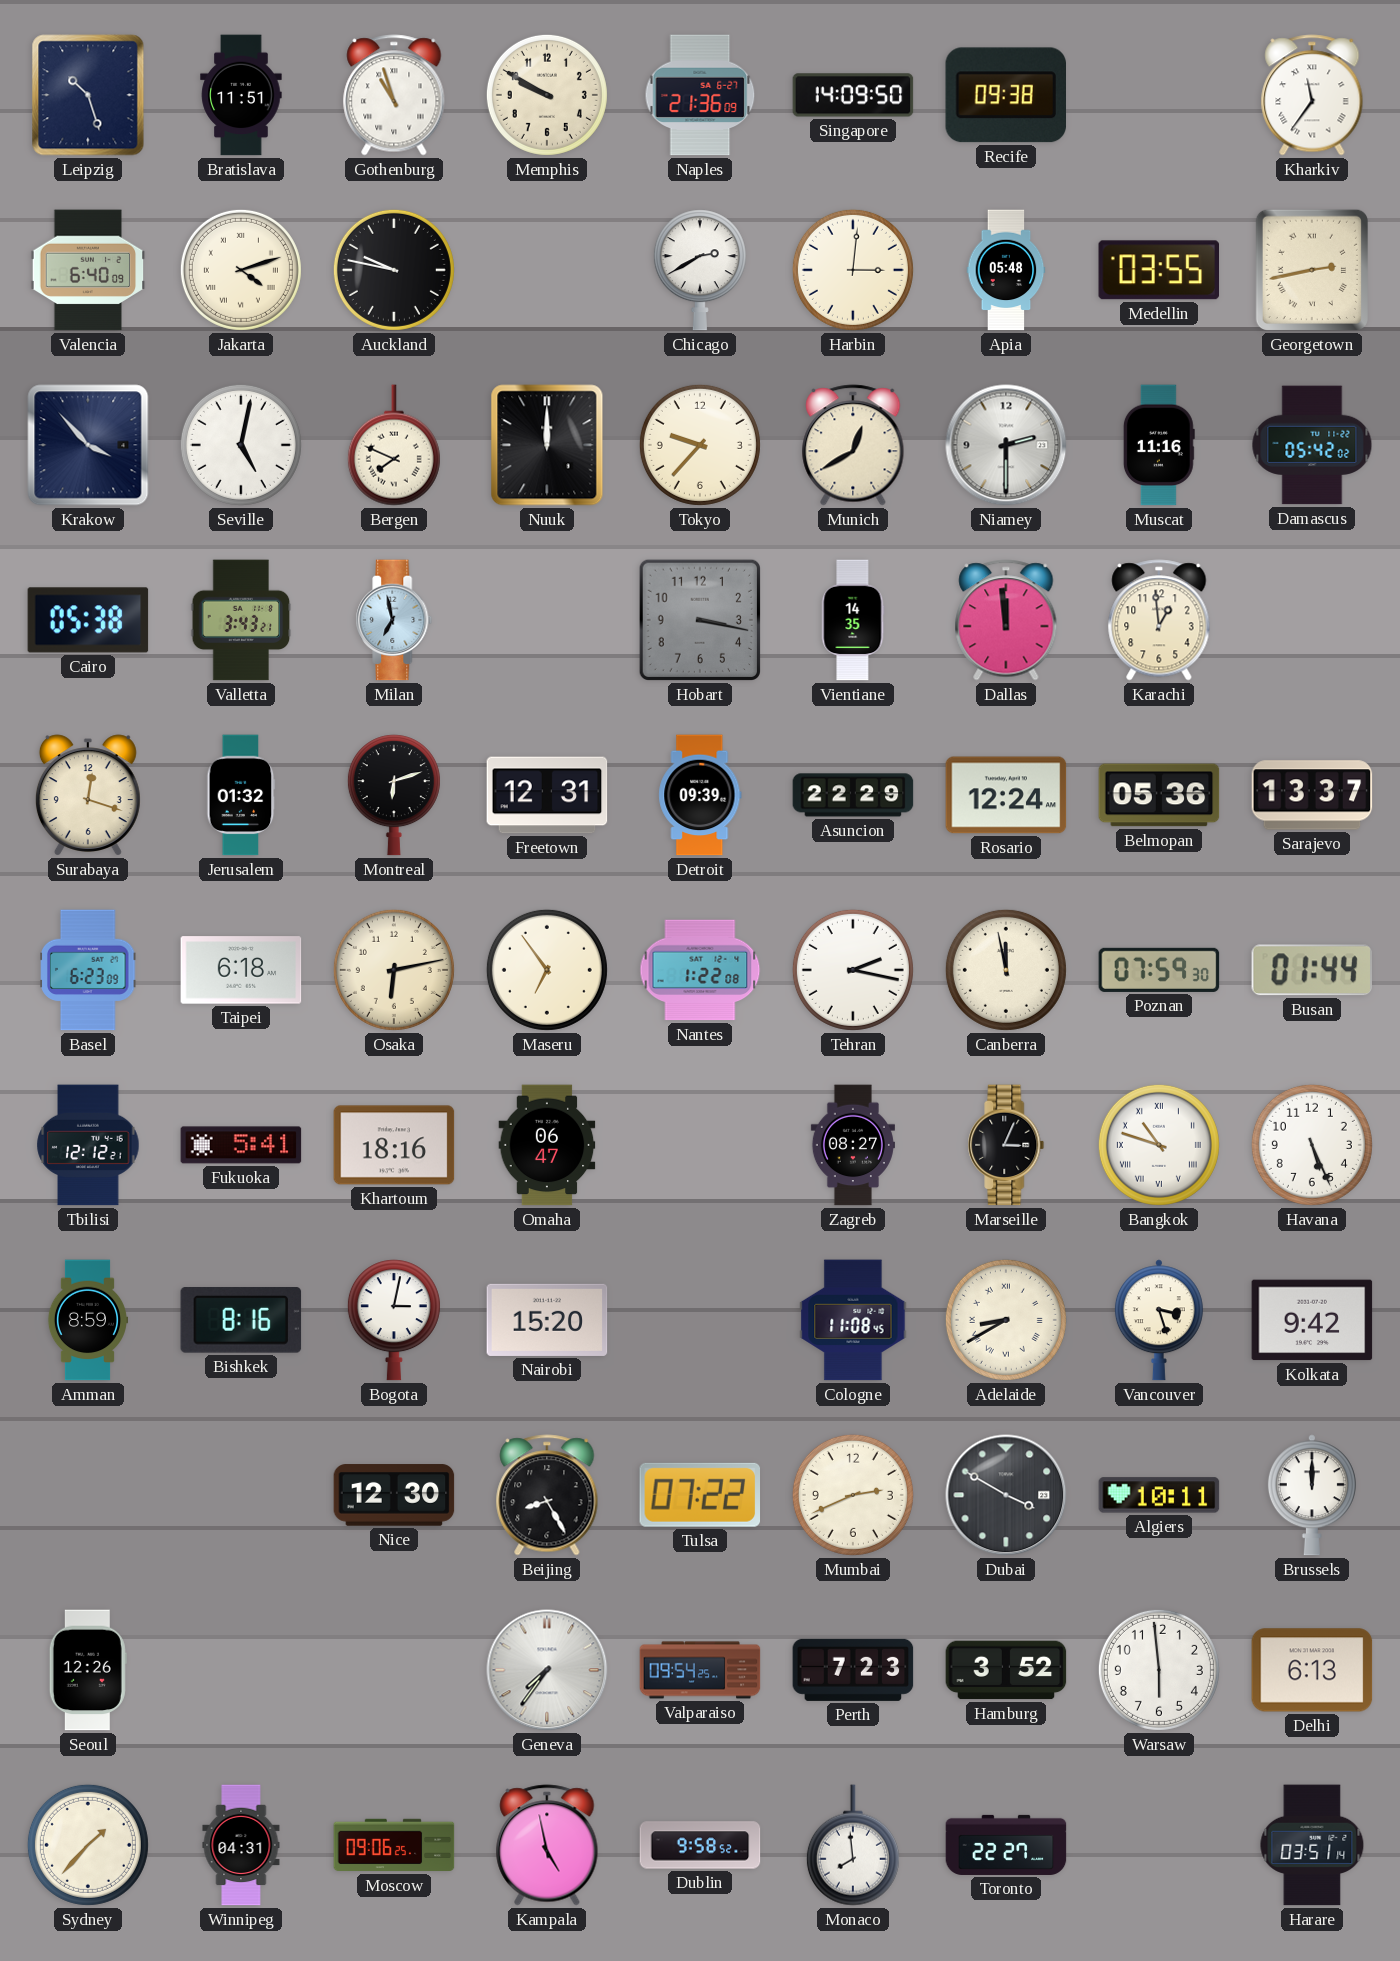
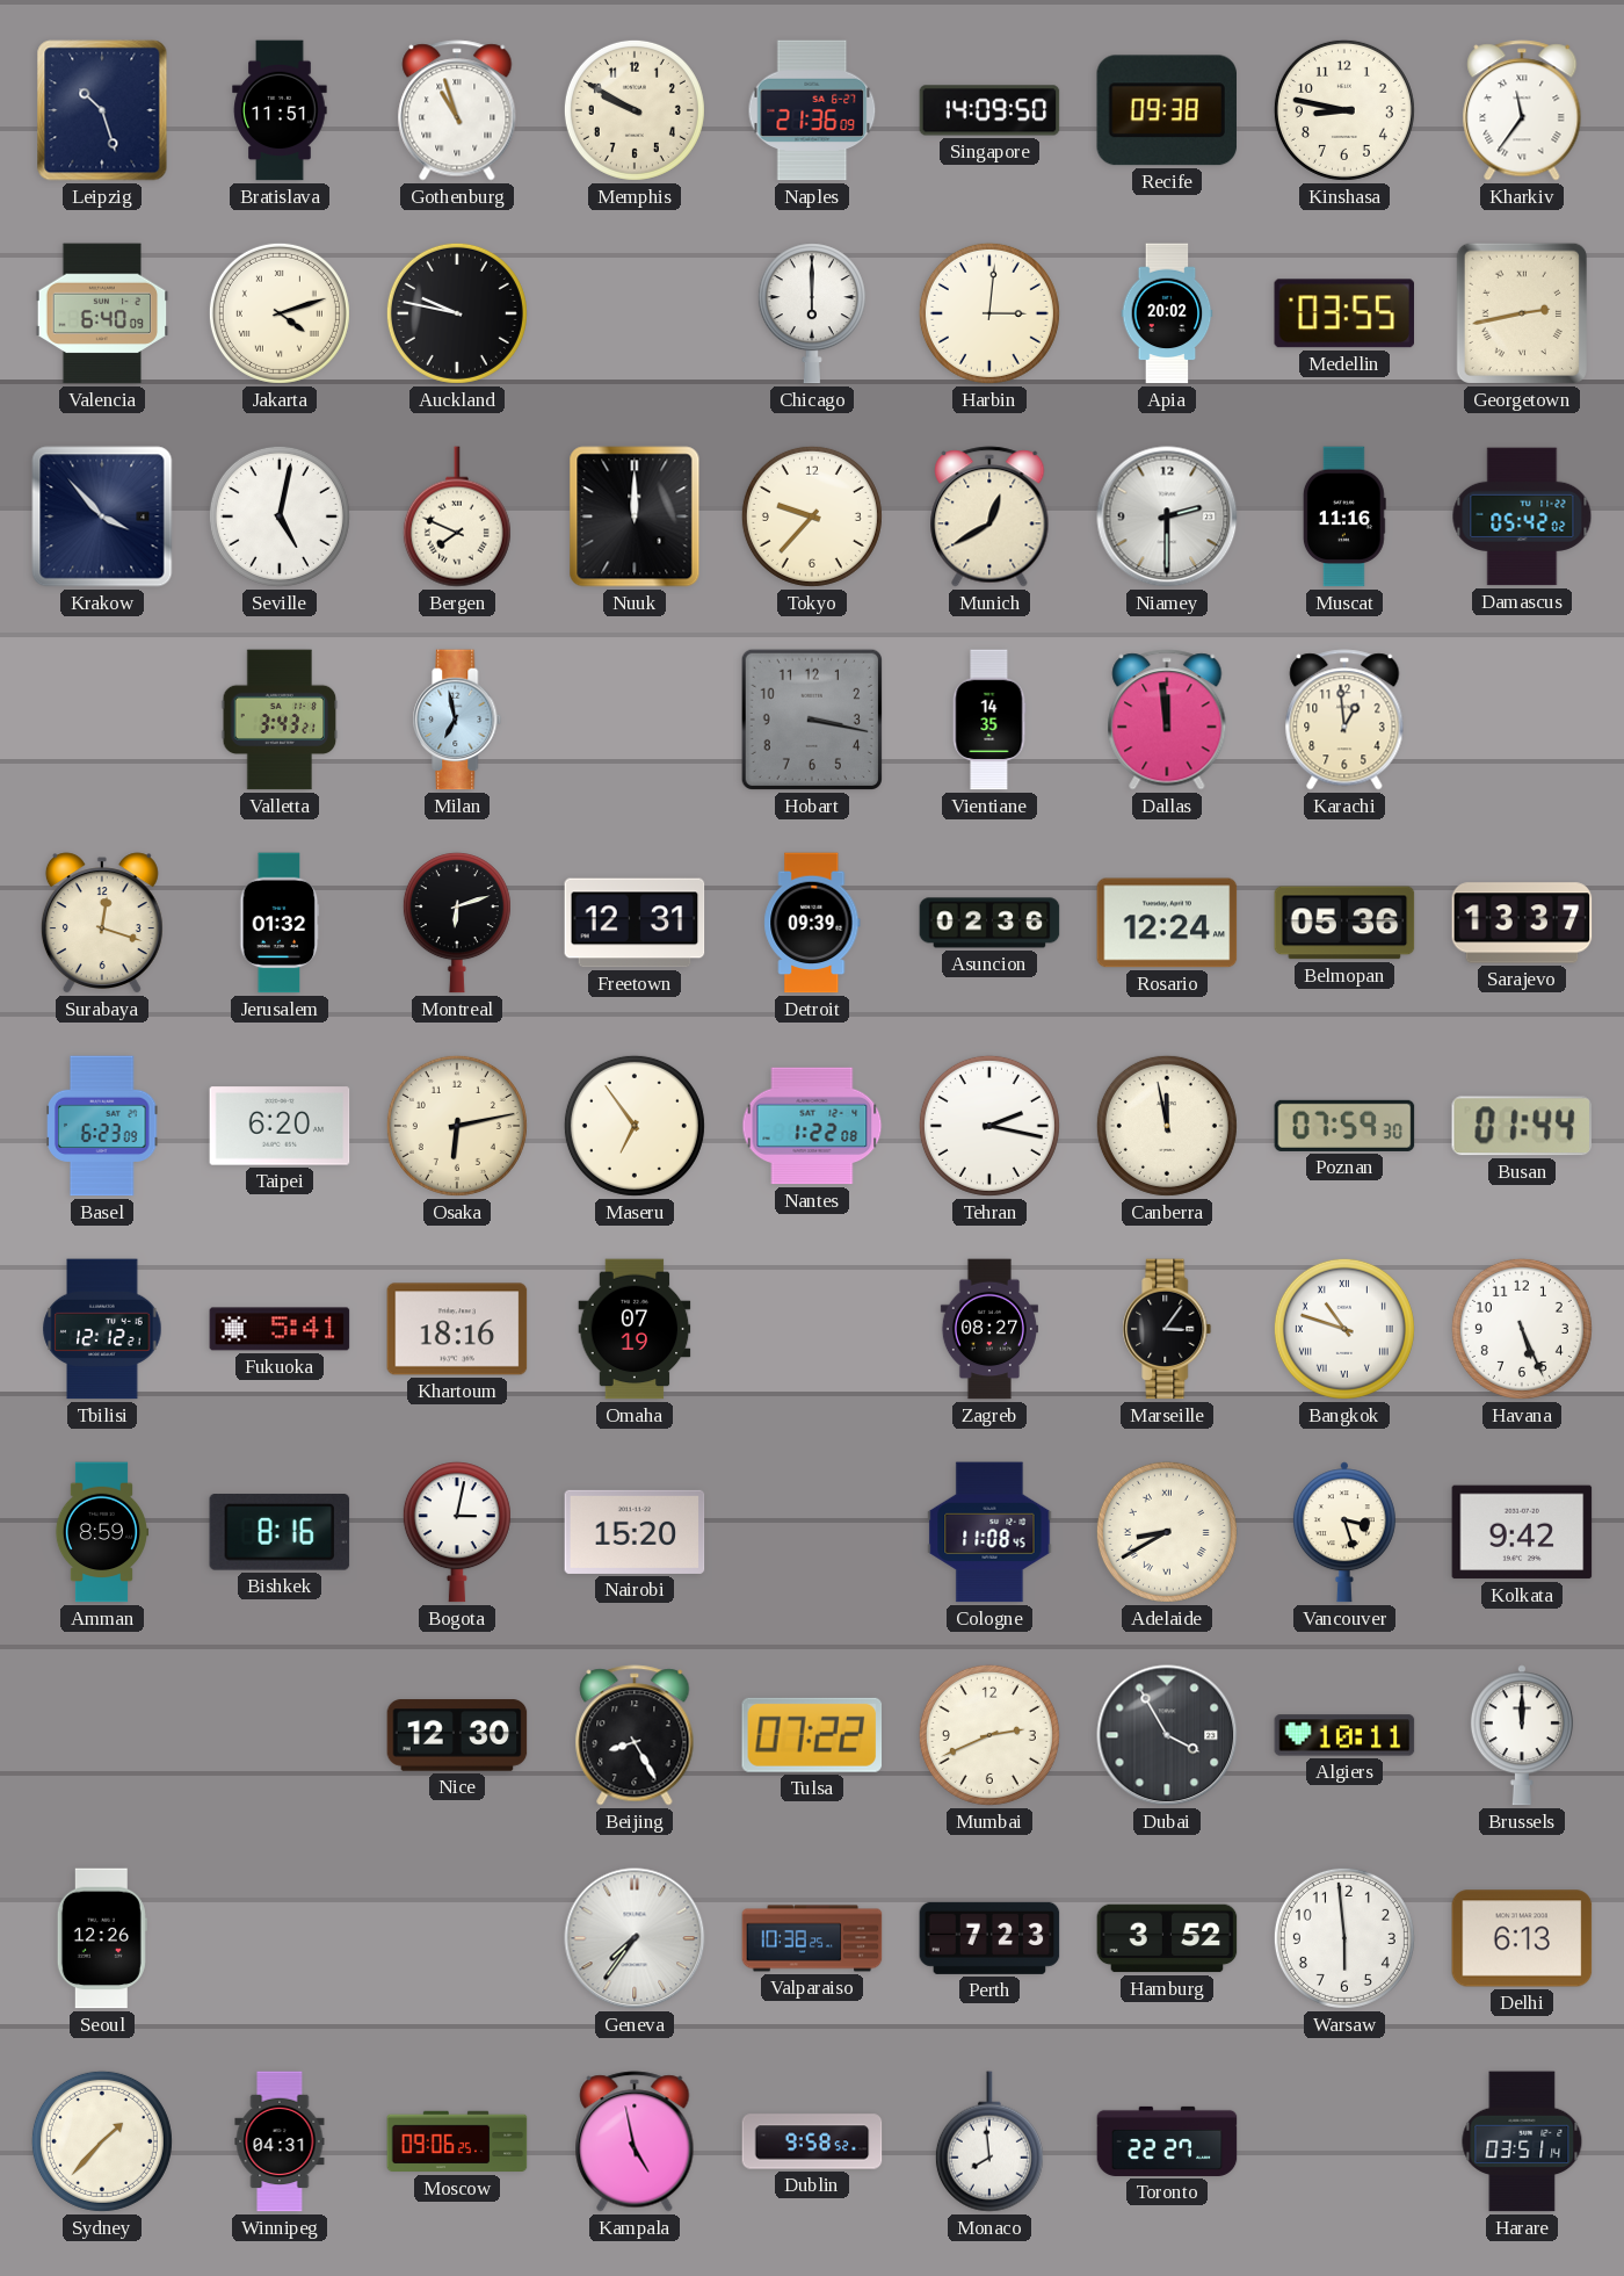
Kinshasa: none -> 8:47
Chicago: 2:40 -> 6:00
Apia: 05:48 -> 20:02
Cairo: 05:38 -> none
Asuncion: 22:29 -> 02:36
Taipei: 6:18 -> 6:20
Omaha: 06:47 -> 07:19
Marseille: 3:04 -> 3:06
Dubai: 3:50 -> 3:55
Valparaiso: 09:54 -> 10:38
